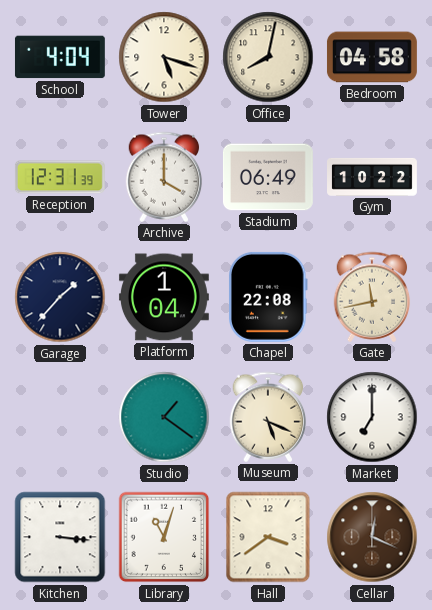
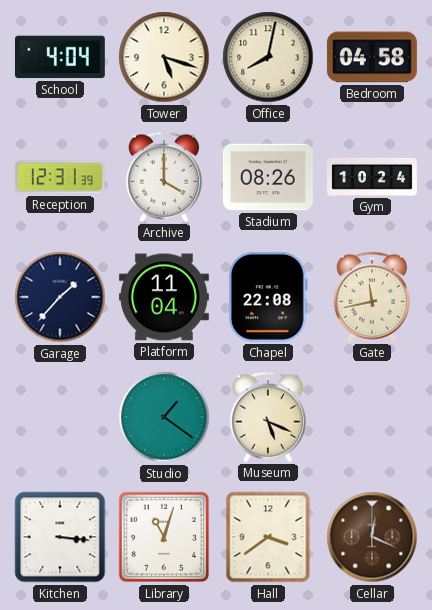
Stadium: 06:49 -> 08:26
Gym: 10:22 -> 10:24
Platform: 1:04 -> 11:04
Market: 7:00 -> none
